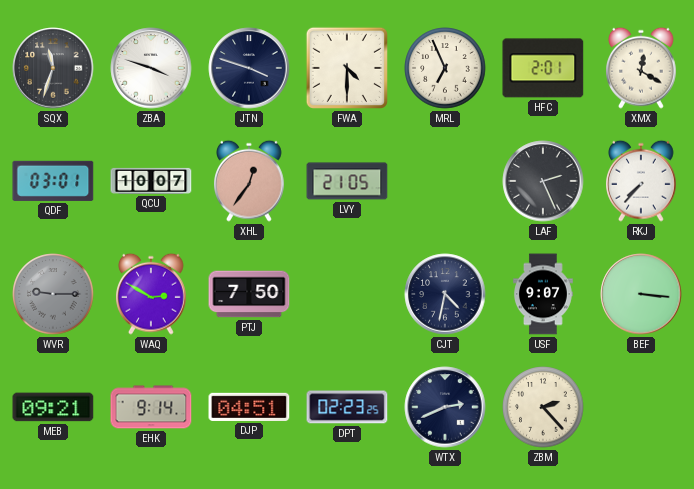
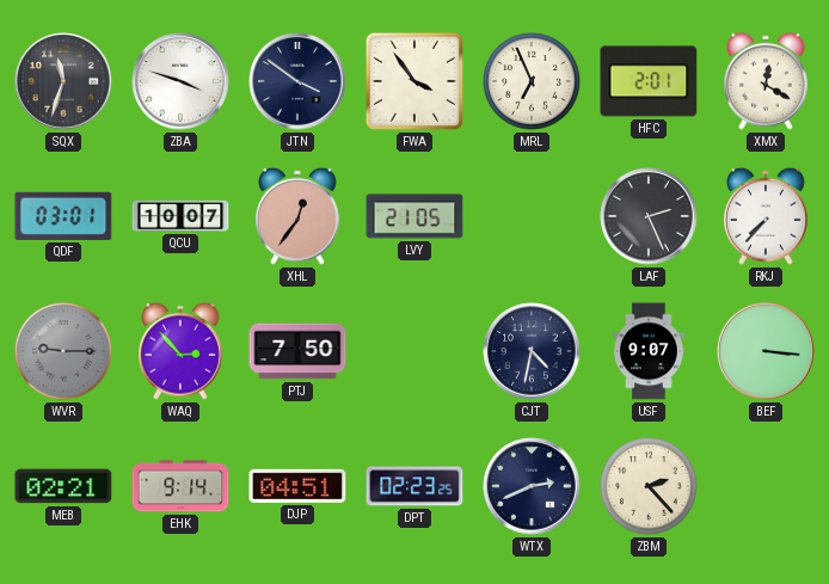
JTN: 3:48 -> 3:51
FWA: 4:30 -> 3:54
WAQ: 2:50 -> 2:53
MEB: 09:21 -> 02:21
